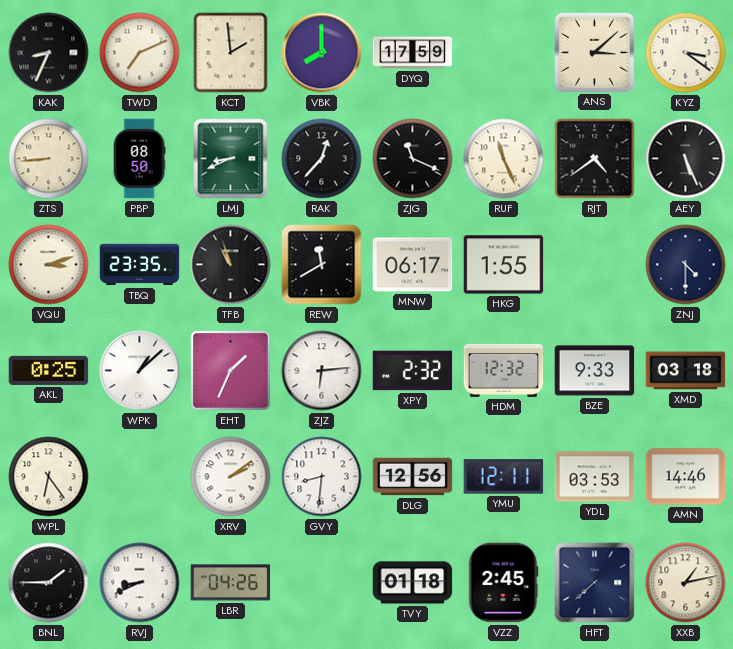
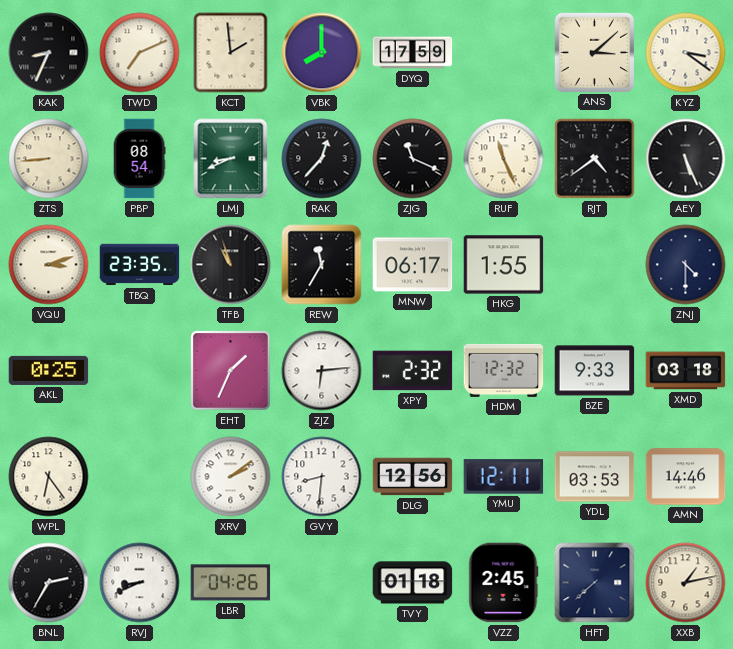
PBP: 08:50 -> 08:54
REW: 11:40 -> 11:35
WPK: 1:08 -> none
BNL: 1:45 -> 2:35
